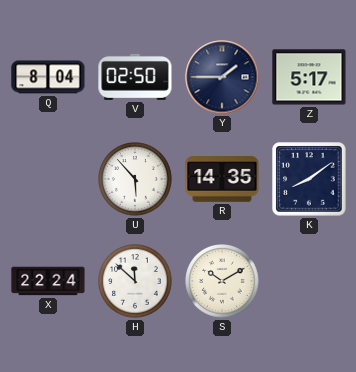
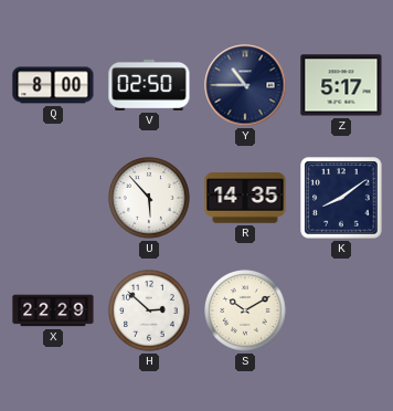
Q: 8:04 -> 8:00
Y: 1:45 -> 10:45
X: 22:24 -> 22:29
H: 11:52 -> 2:52
